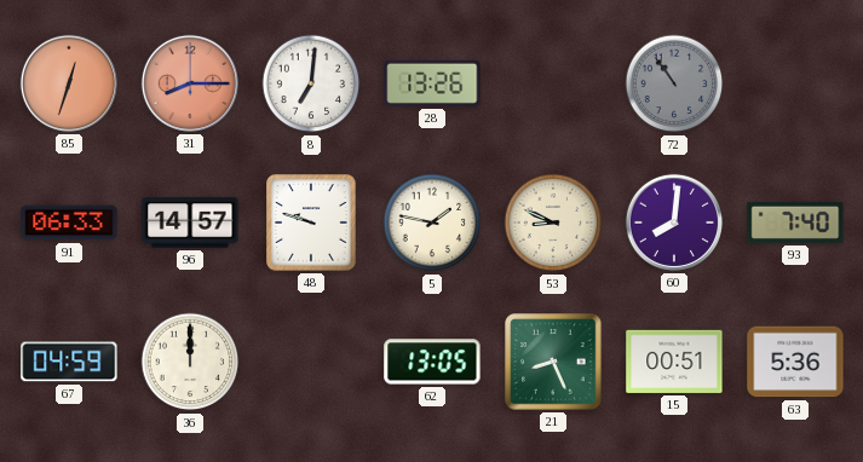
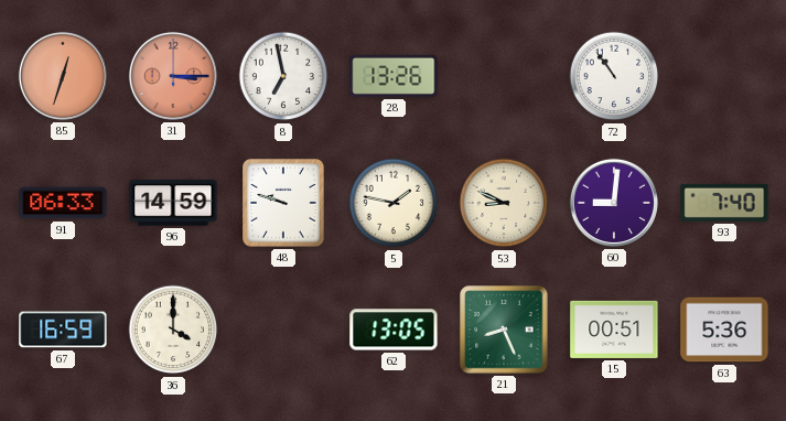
31: 8:15 -> 3:15
8: 7:01 -> 6:58
72 dial: grey -> white
96: 14:57 -> 14:59
60: 8:01 -> 9:01
67: 04:59 -> 16:59
36: 12:00 -> 4:00
